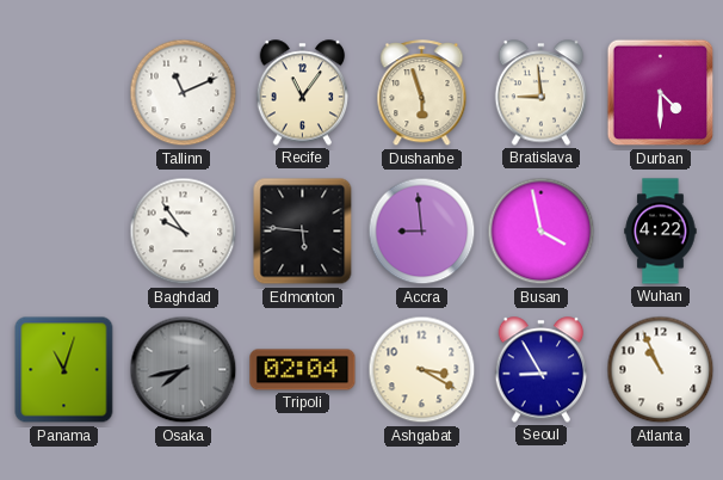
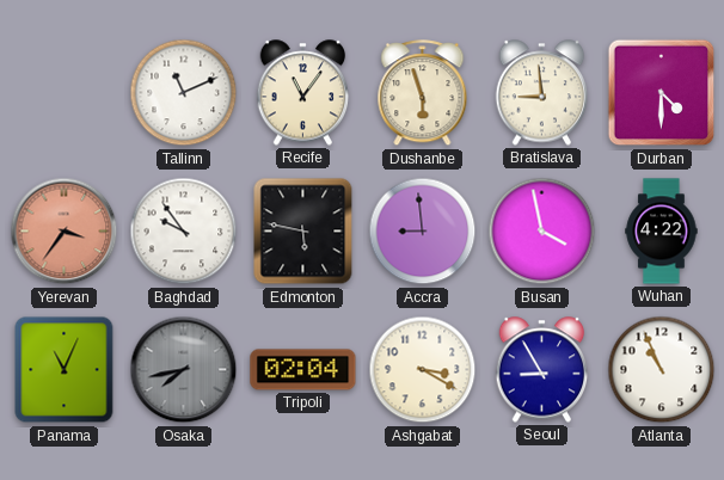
Yerevan: none -> 3:36
Edmonton: 5:46 -> 5:47
Panama: 11:03 -> 11:04
